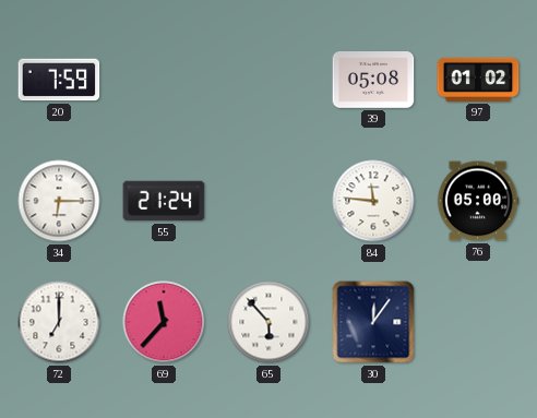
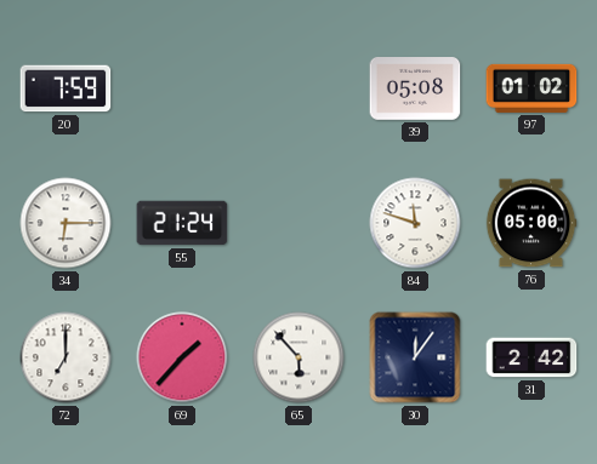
84: 11:46 -> 11:48
69: 11:37 -> 1:37
31: none -> 2:42
